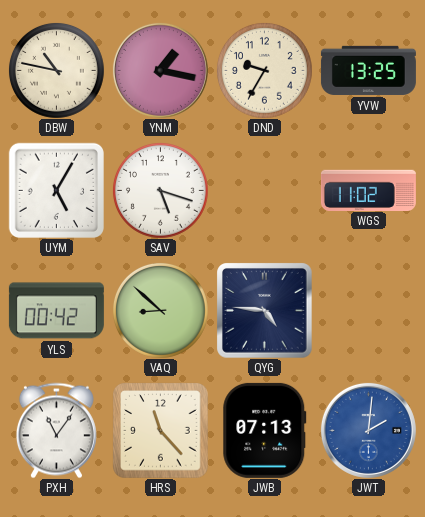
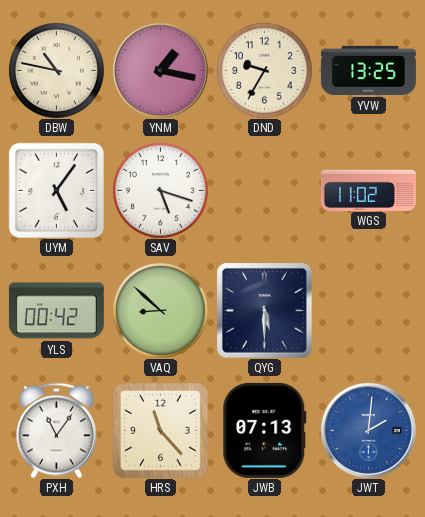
UYM: 5:05 -> 5:06
QYG: 4:46 -> 5:30
